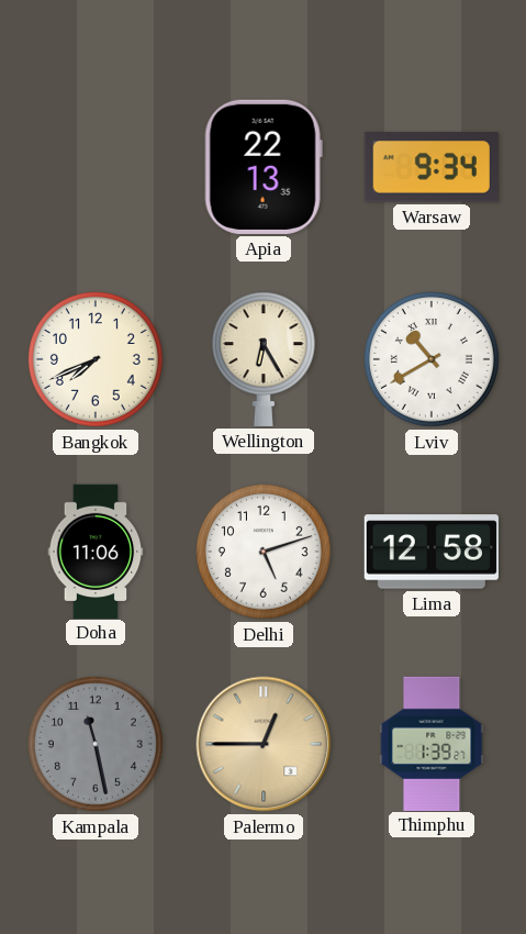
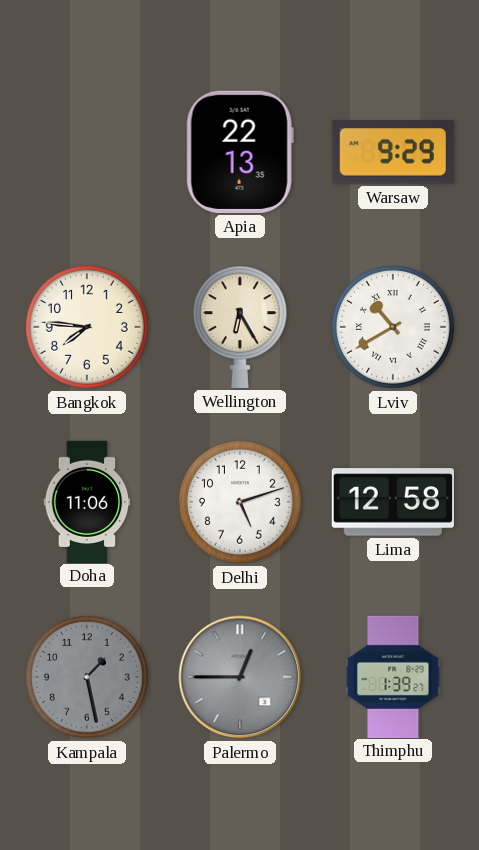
Warsaw: 9:34 -> 9:29
Bangkok: 7:41 -> 7:46
Kampala: 11:28 -> 1:28
Palermo dial: champagne -> grey
